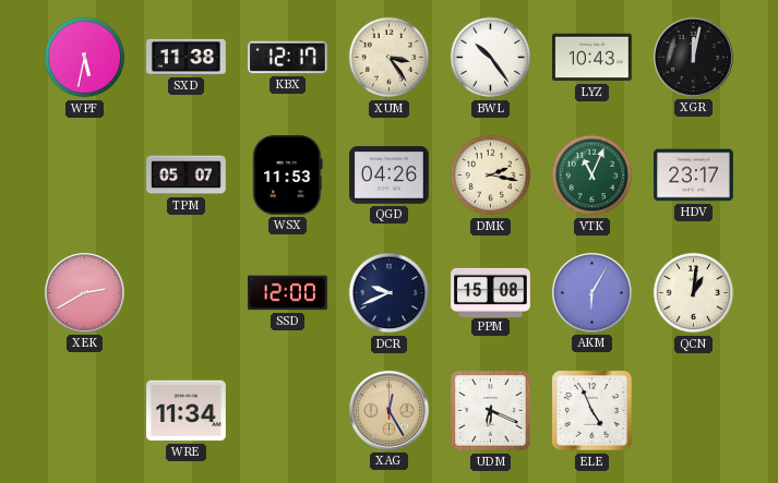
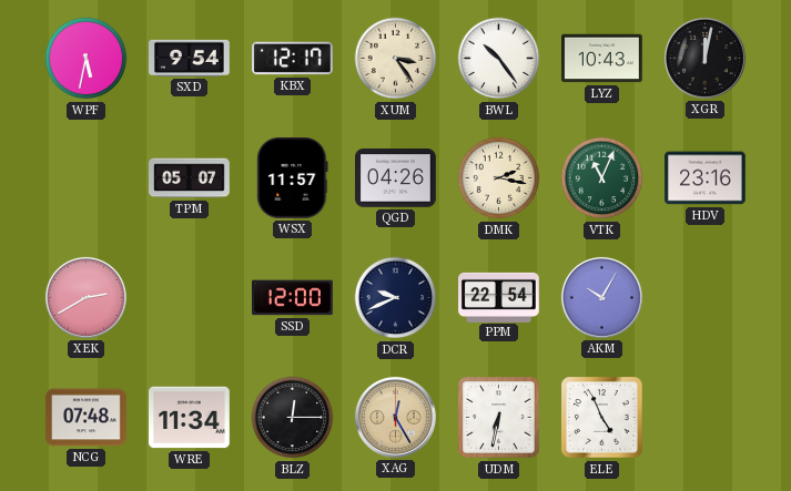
SXD: 11:38 -> 9:54
WSX: 11:53 -> 11:57
HDV: 23:17 -> 23:16
PPM: 15:08 -> 22:54
AKM: 6:05 -> 10:05
QCN: 1:01 -> none
NCG: none -> 07:48
BLZ: none -> 12:15
UDM: 6:19 -> 6:32
